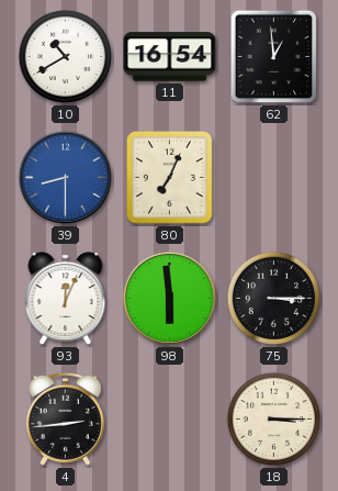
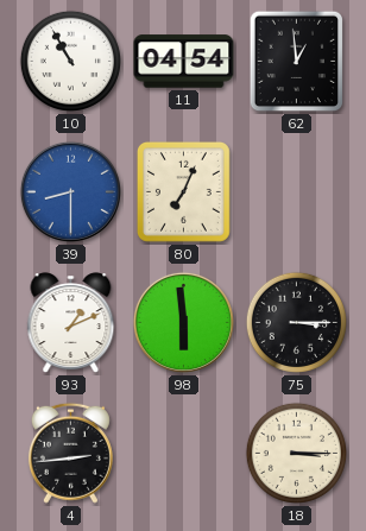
10: 10:40 -> 10:55
11: 16:54 -> 04:54
93: 12:04 -> 1:11
